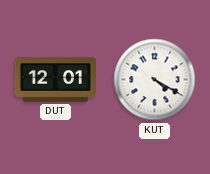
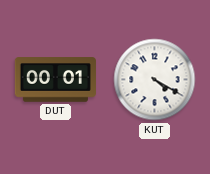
DUT: 12:01 -> 00:01
